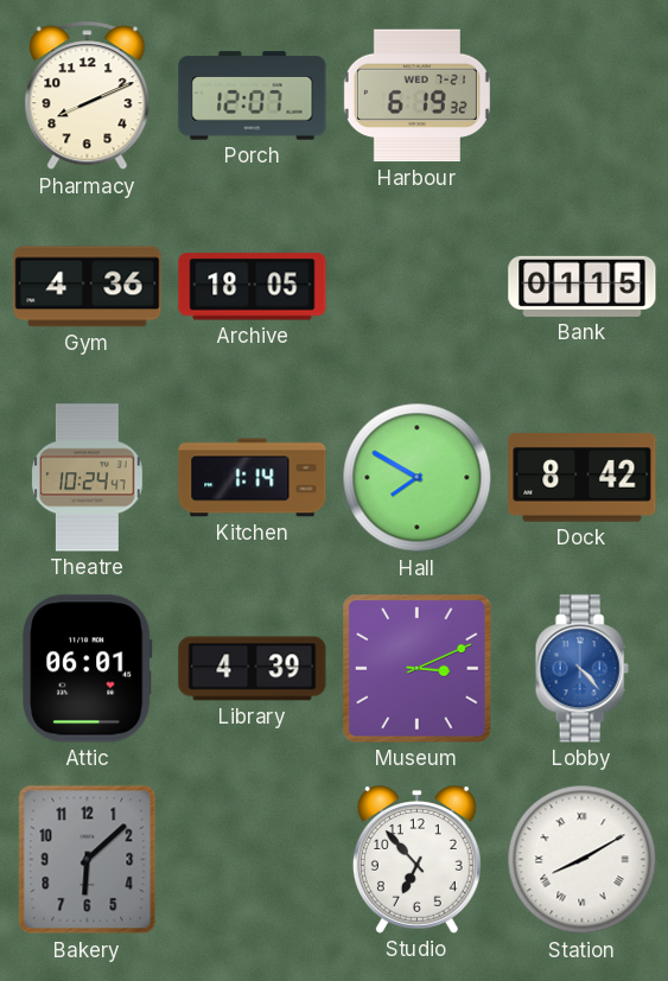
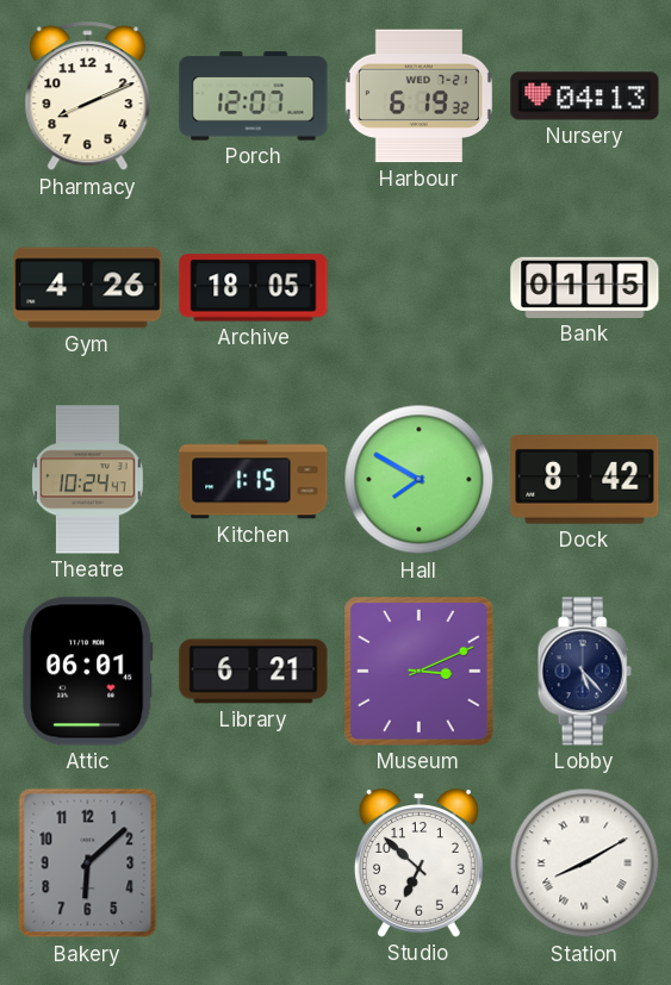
Nursery: none -> 04:13
Gym: 4:36 -> 4:26
Kitchen: 1:14 -> 1:15
Library: 4:39 -> 6:21
Lobby: 4:23 -> 5:23
Lobby dial: blue -> navy
Studio: 6:53 -> 6:52
